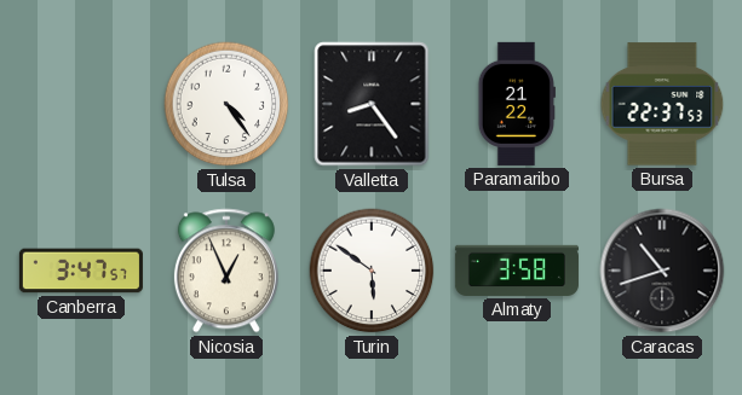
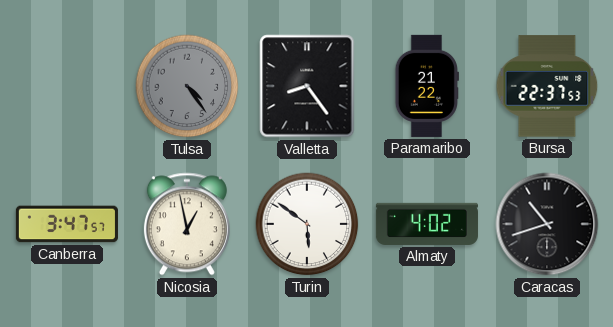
Tulsa dial: white -> grey
Nicosia: 12:56 -> 12:58
Almaty: 3:58 -> 4:02
